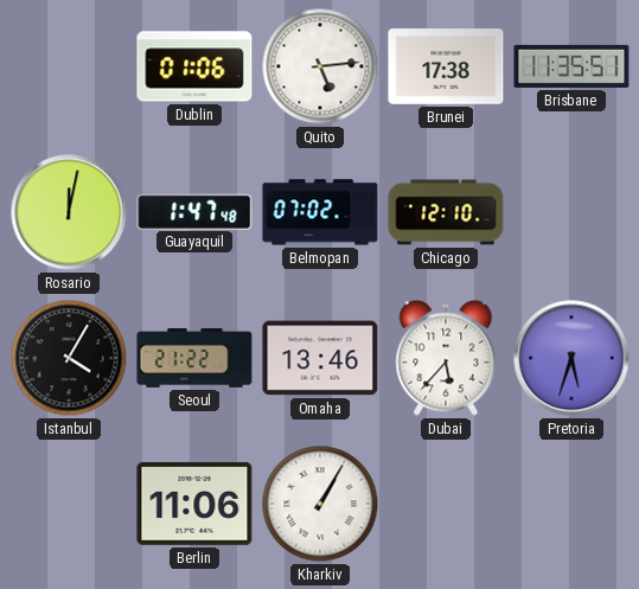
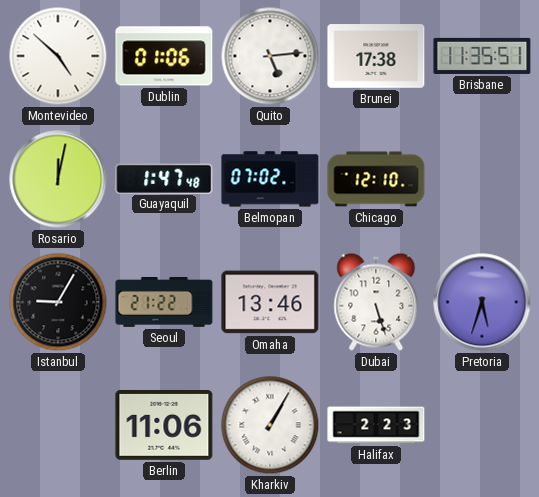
Montevideo: none -> 4:52
Istanbul: 4:05 -> 9:05
Dubai: 5:37 -> 5:27
Halifax: none -> 2:23
